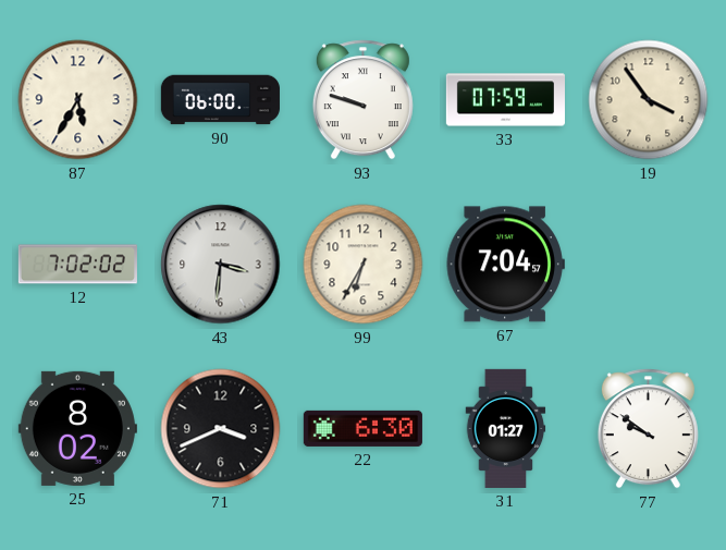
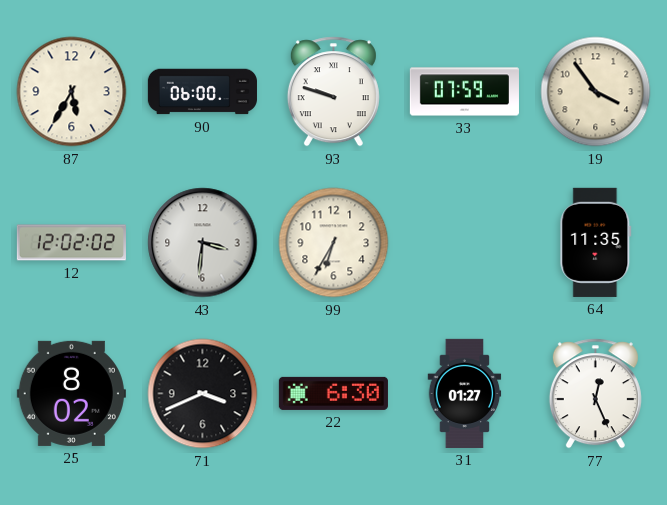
12: 7:02 -> 12:02
67: 7:04 -> none
64: none -> 11:35
77: 9:51 -> 12:26
